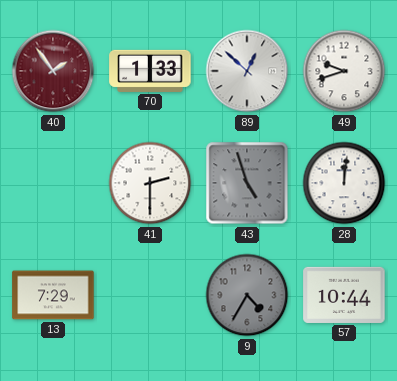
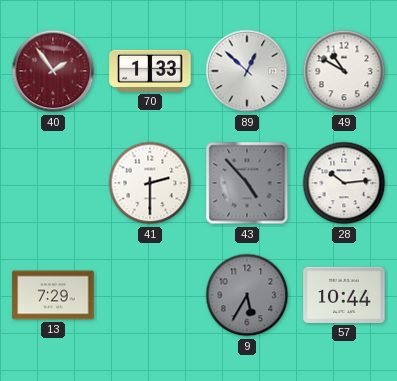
49: 9:42 -> 10:50
43: 4:57 -> 4:53
28: 12:01 -> 10:14
9: 4:35 -> 5:35
